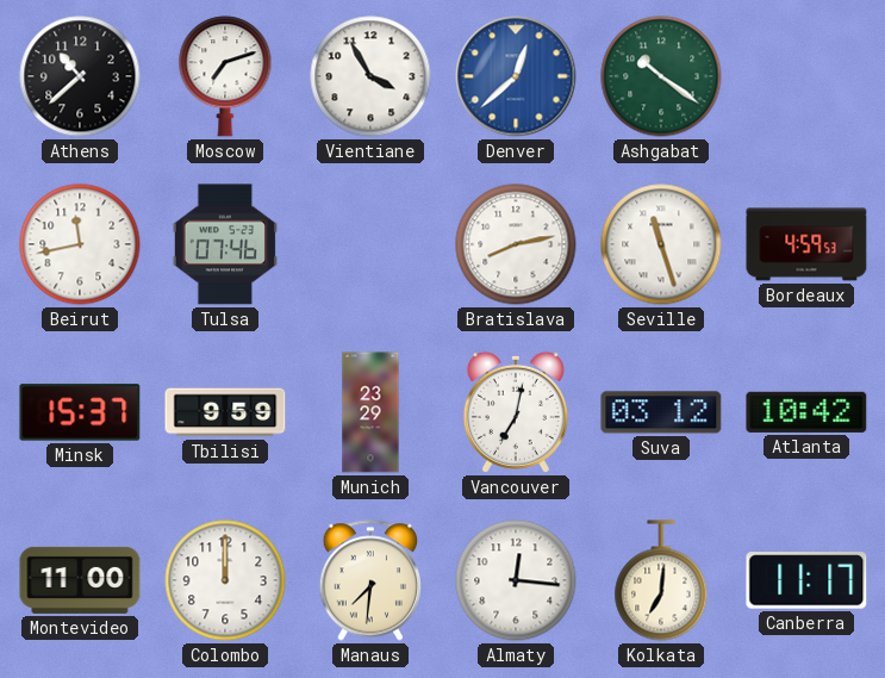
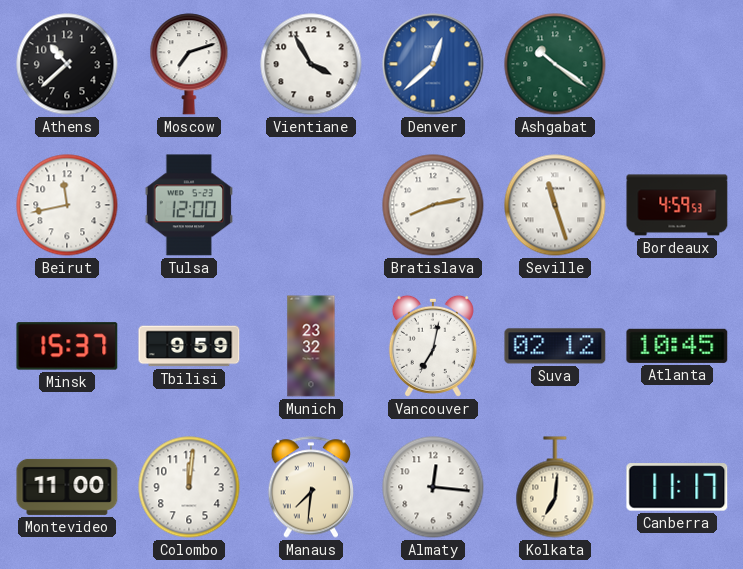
Tulsa: 07:46 -> 12:00
Munich: 23:29 -> 23:32
Suva: 03:12 -> 02:12
Atlanta: 10:42 -> 10:45
Colombo: 12:00 -> 12:01
